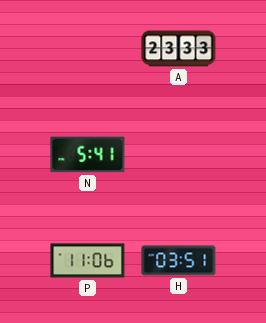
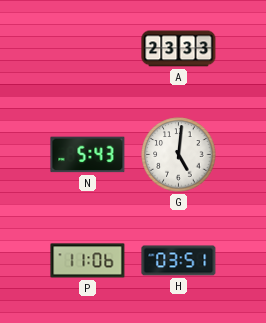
N: 5:41 -> 5:43
G: none -> 5:01
